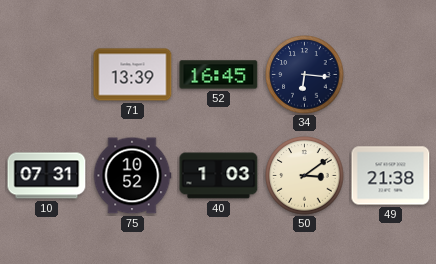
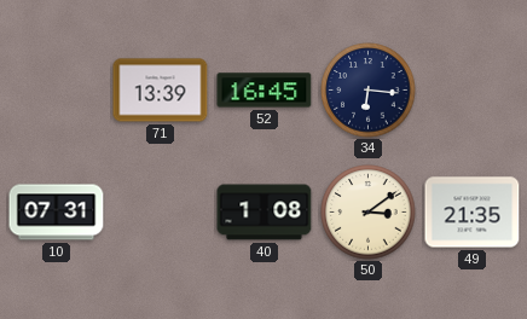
75: 10:52 -> none
40: 1:03 -> 1:08
49: 21:38 -> 21:35
